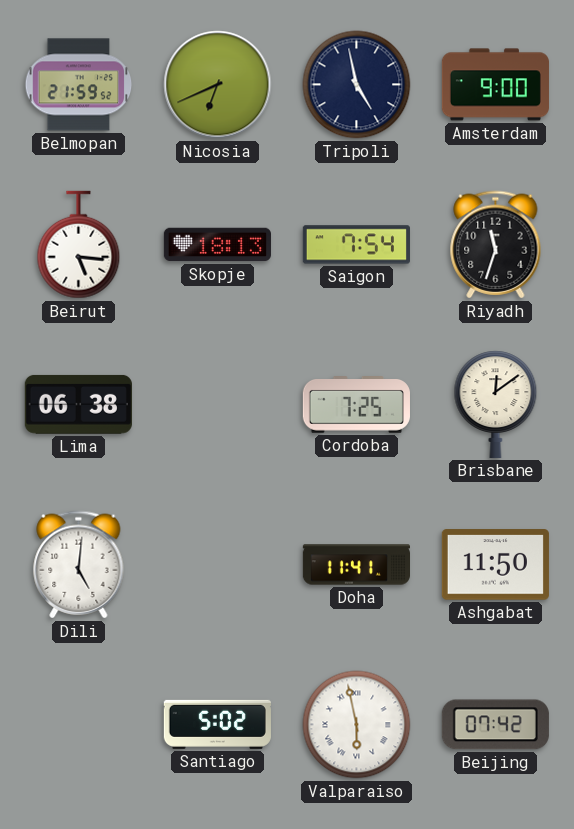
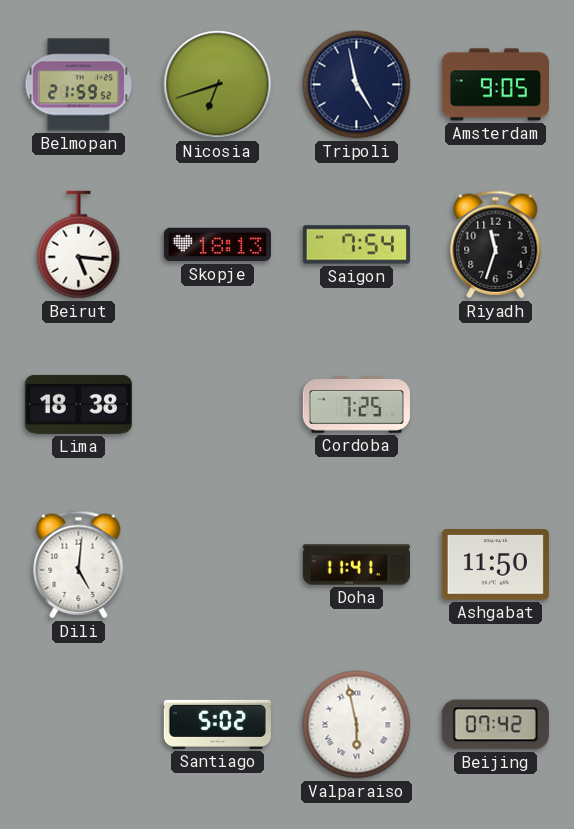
Nicosia: 6:41 -> 6:42
Amsterdam: 9:00 -> 9:05
Lima: 06:38 -> 18:38
Brisbane: 12:09 -> none
